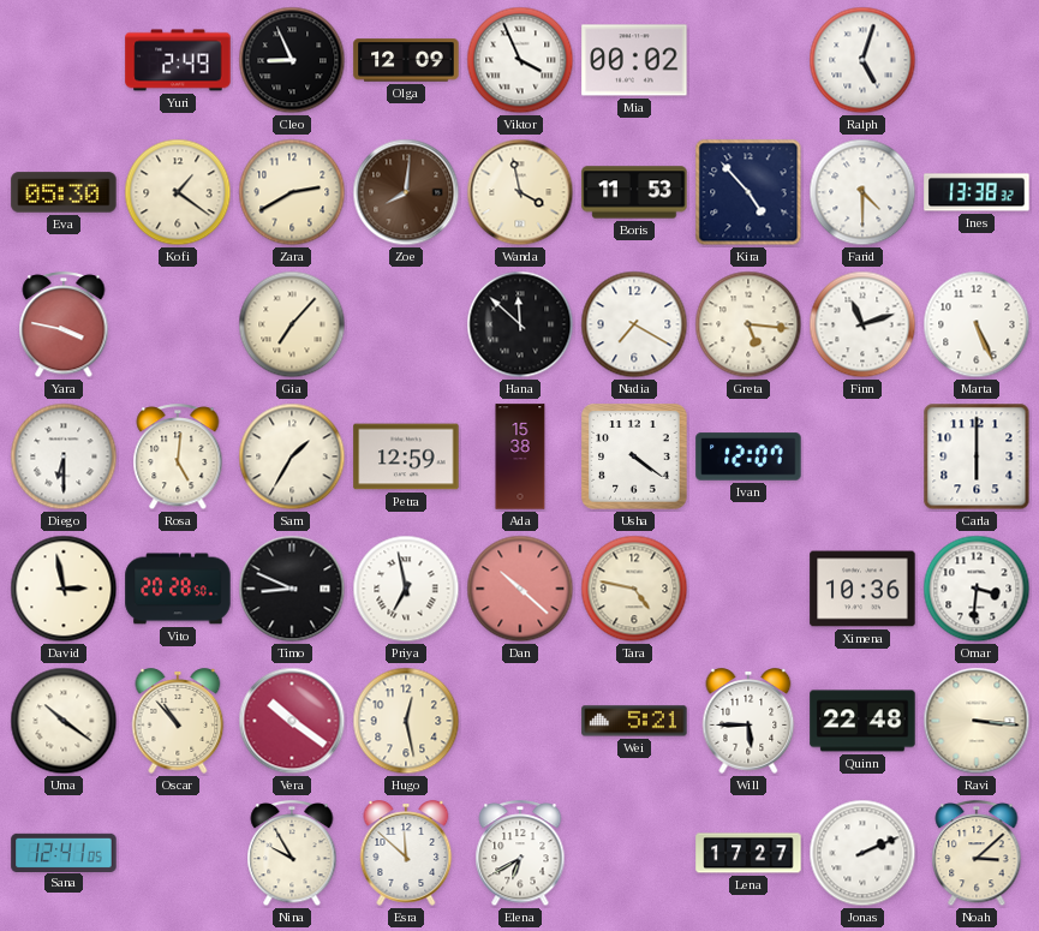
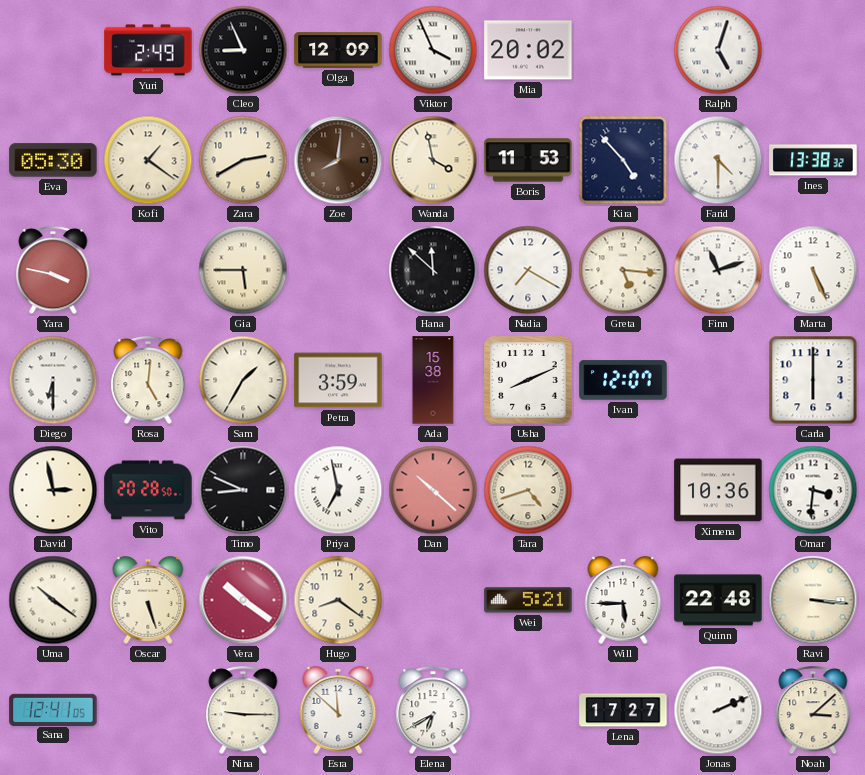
Mia: 00:02 -> 20:02
Gia: 7:07 -> 5:45
Petra: 12:59 -> 3:59
Usha: 4:21 -> 8:11
Tara: 4:47 -> 4:42
Oscar: 10:53 -> 5:27
Hugo: 12:28 -> 8:21
Nina: 9:55 -> 9:15
